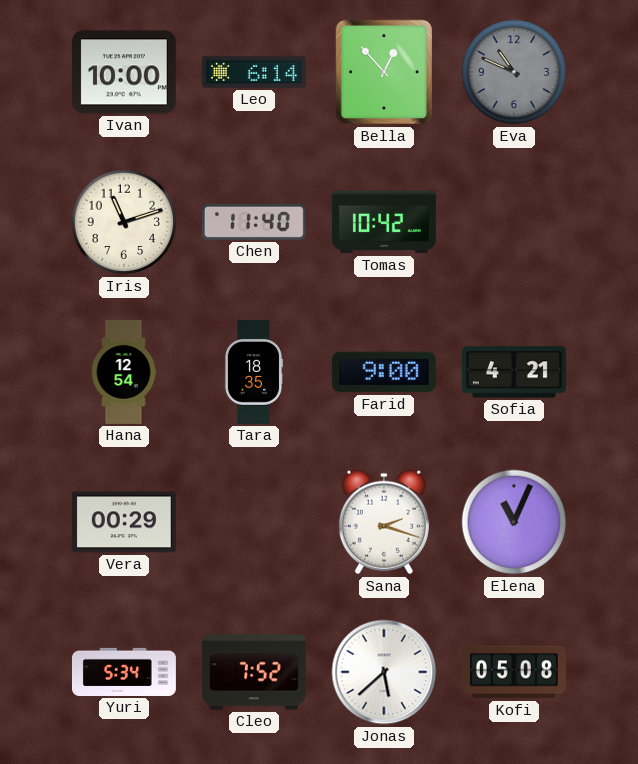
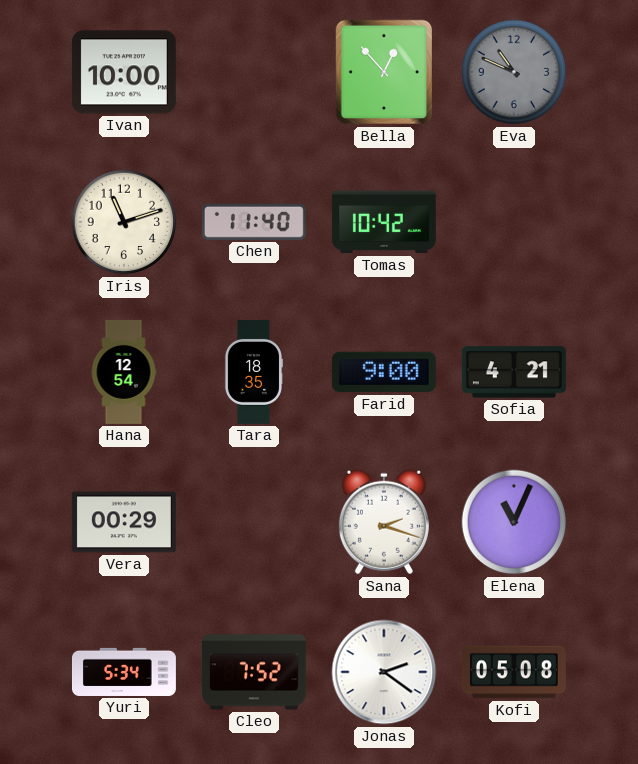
Leo: 6:14 -> none
Jonas: 5:38 -> 2:21
